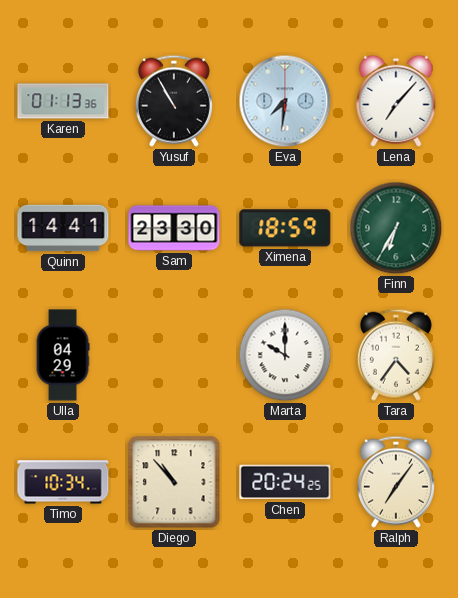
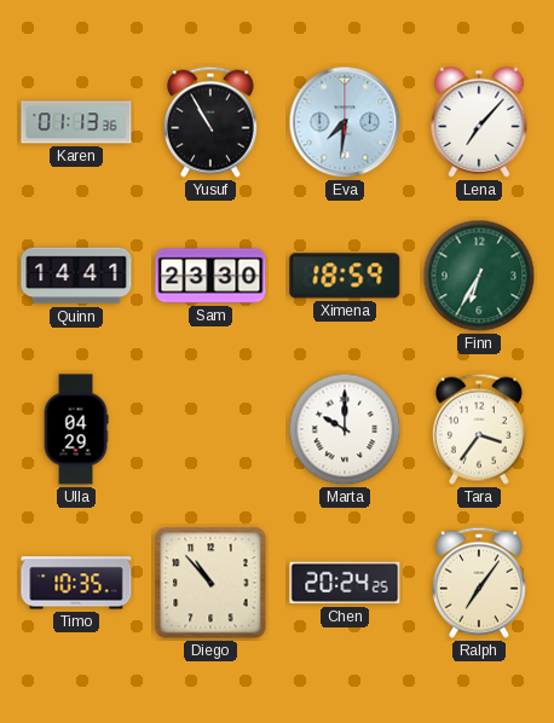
Tara: 4:36 -> 3:36
Timo: 10:34 -> 10:35
